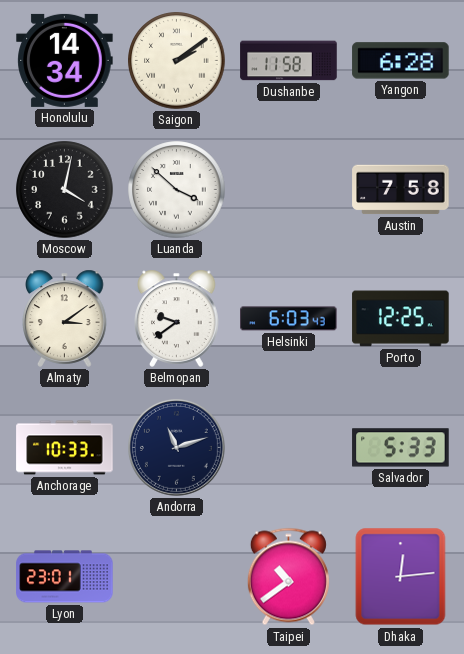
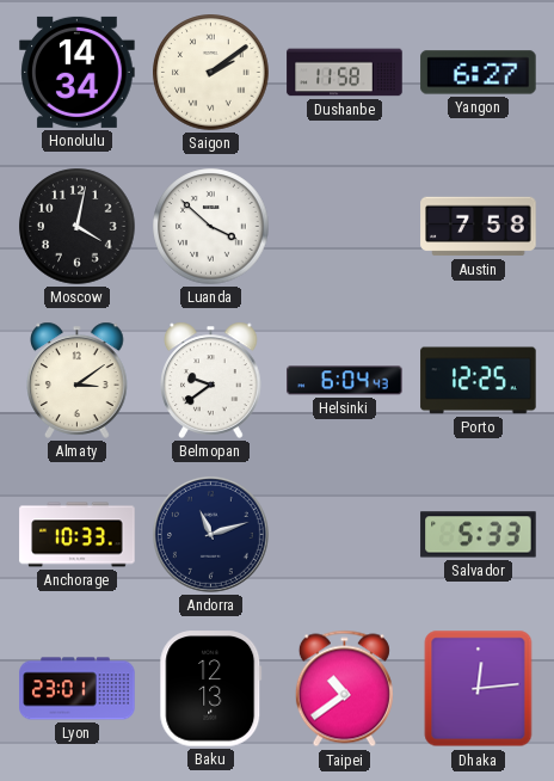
Yangon: 6:28 -> 6:27
Helsinki: 6:03 -> 6:04
Baku: none -> 12:13
